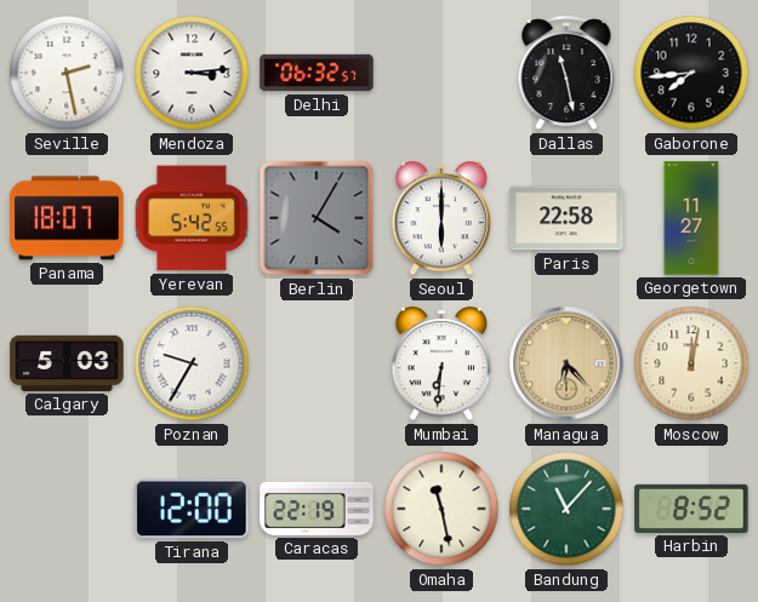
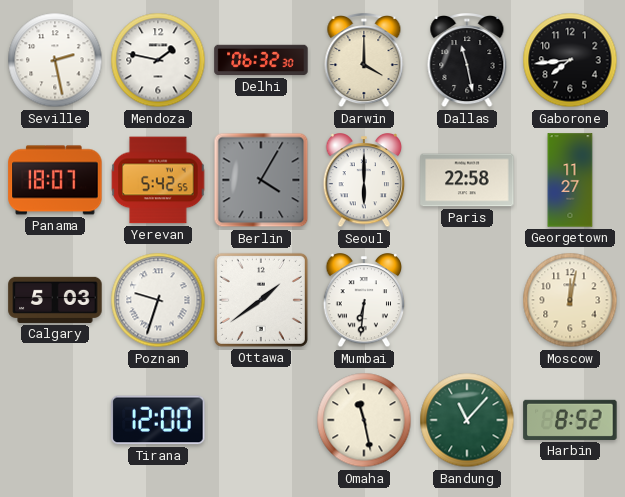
Mendoza: 3:14 -> 1:47
Delhi: 06:32:57 -> 06:32:30
Darwin: none -> 4:00
Poznan: 9:35 -> 9:33
Ottawa: none -> 1:39
Managua: 6:23 -> none
Caracas: 22:19 -> none
